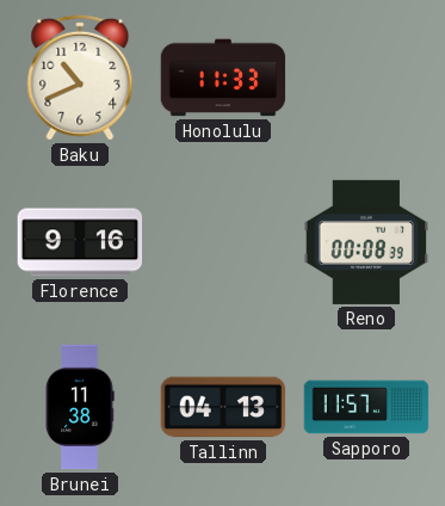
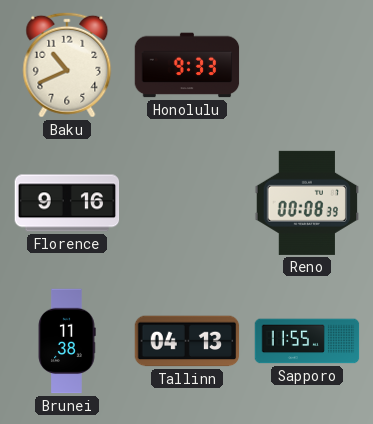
Honolulu: 11:33 -> 9:33
Sapporo: 11:57 -> 11:55
